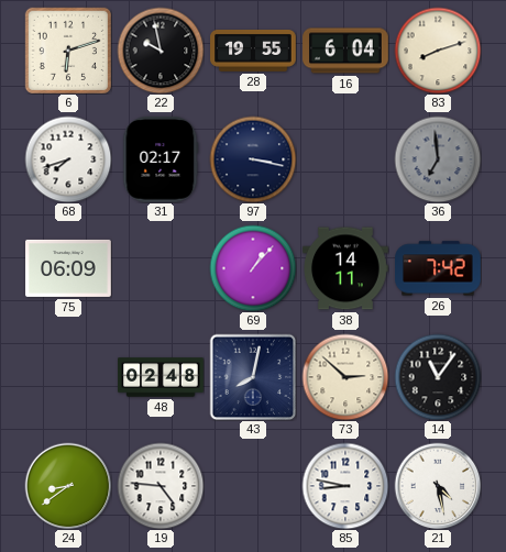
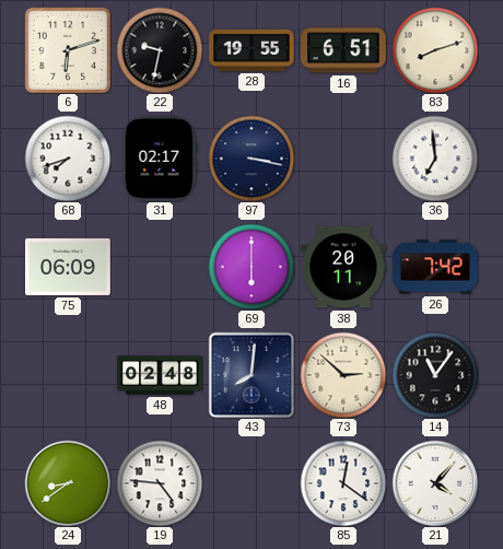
22: 9:58 -> 9:32
16: 6:04 -> 6:51
36 dial: grey -> white
69: 1:07 -> 6:00
38: 14:11 -> 20:11
43: 8:02 -> 8:01
85: 8:47 -> 12:21
21: 4:28 -> 4:07
